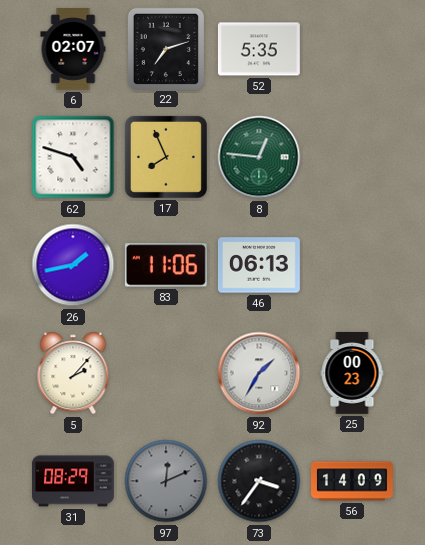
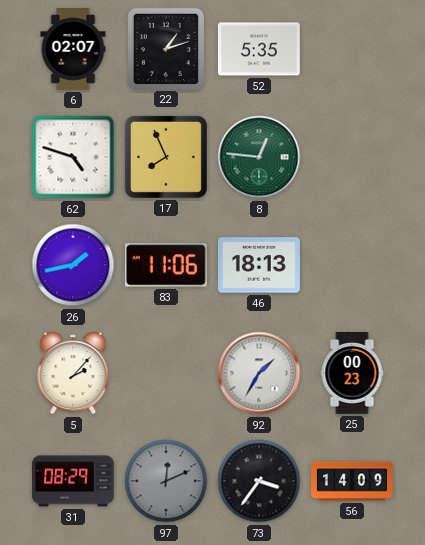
22: 7:12 -> 1:12
46: 06:13 -> 18:13
